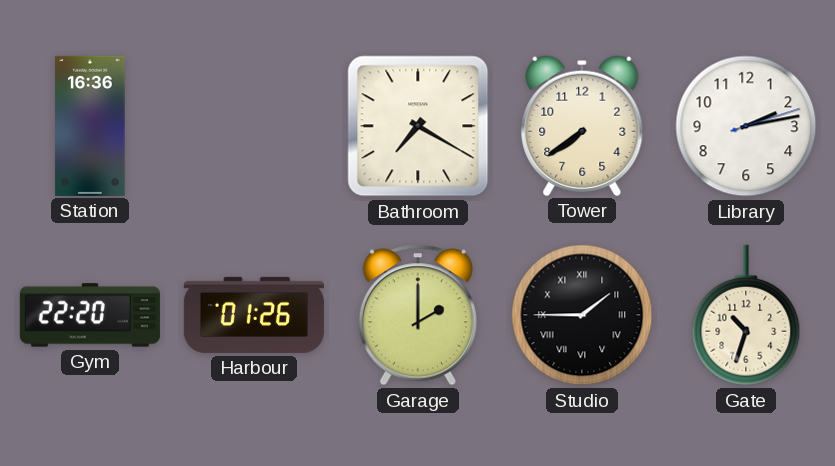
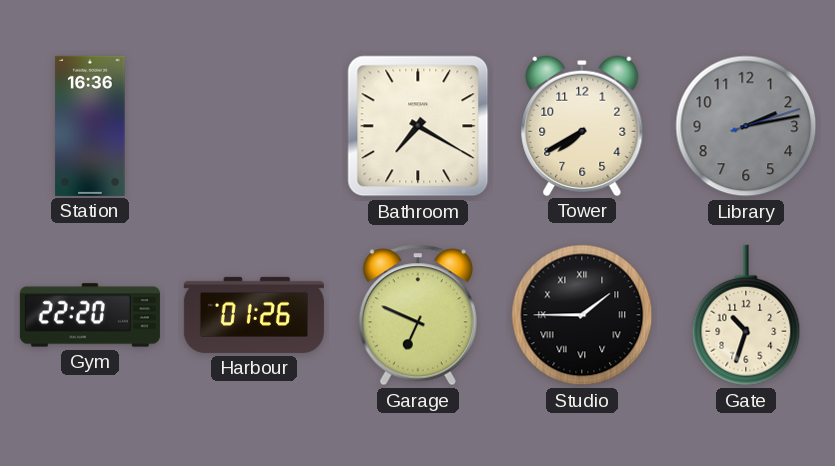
Tower: 7:39 -> 7:40
Library dial: white -> grey
Garage: 2:00 -> 6:49
